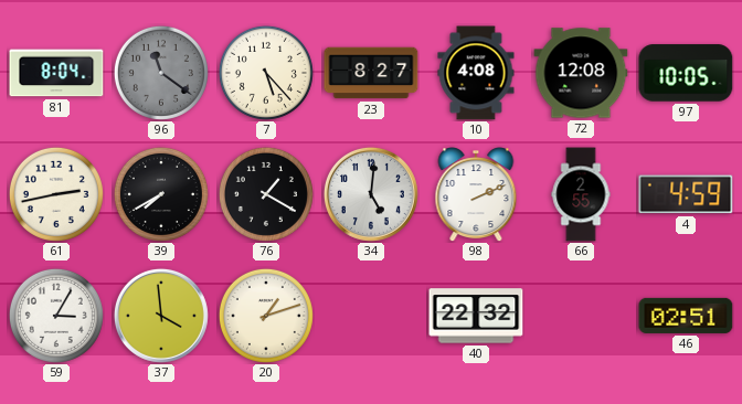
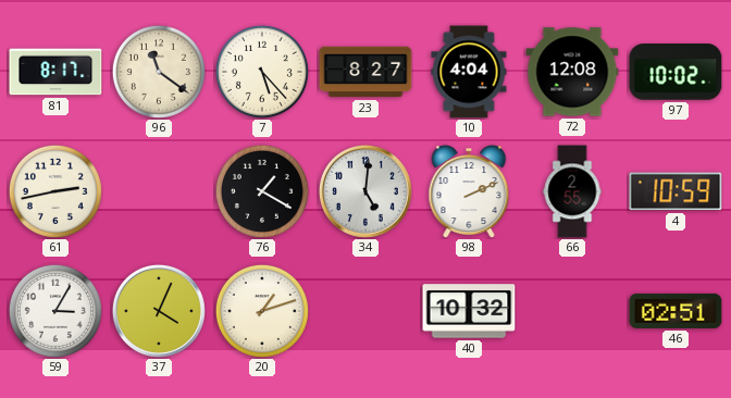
81: 8:04 -> 8:17
96 dial: grey -> cream
10: 4:08 -> 4:04
97: 10:05 -> 10:02
39: 7:40 -> none
4: 4:59 -> 10:59
37: 3:59 -> 4:04
40: 22:32 -> 10:32
